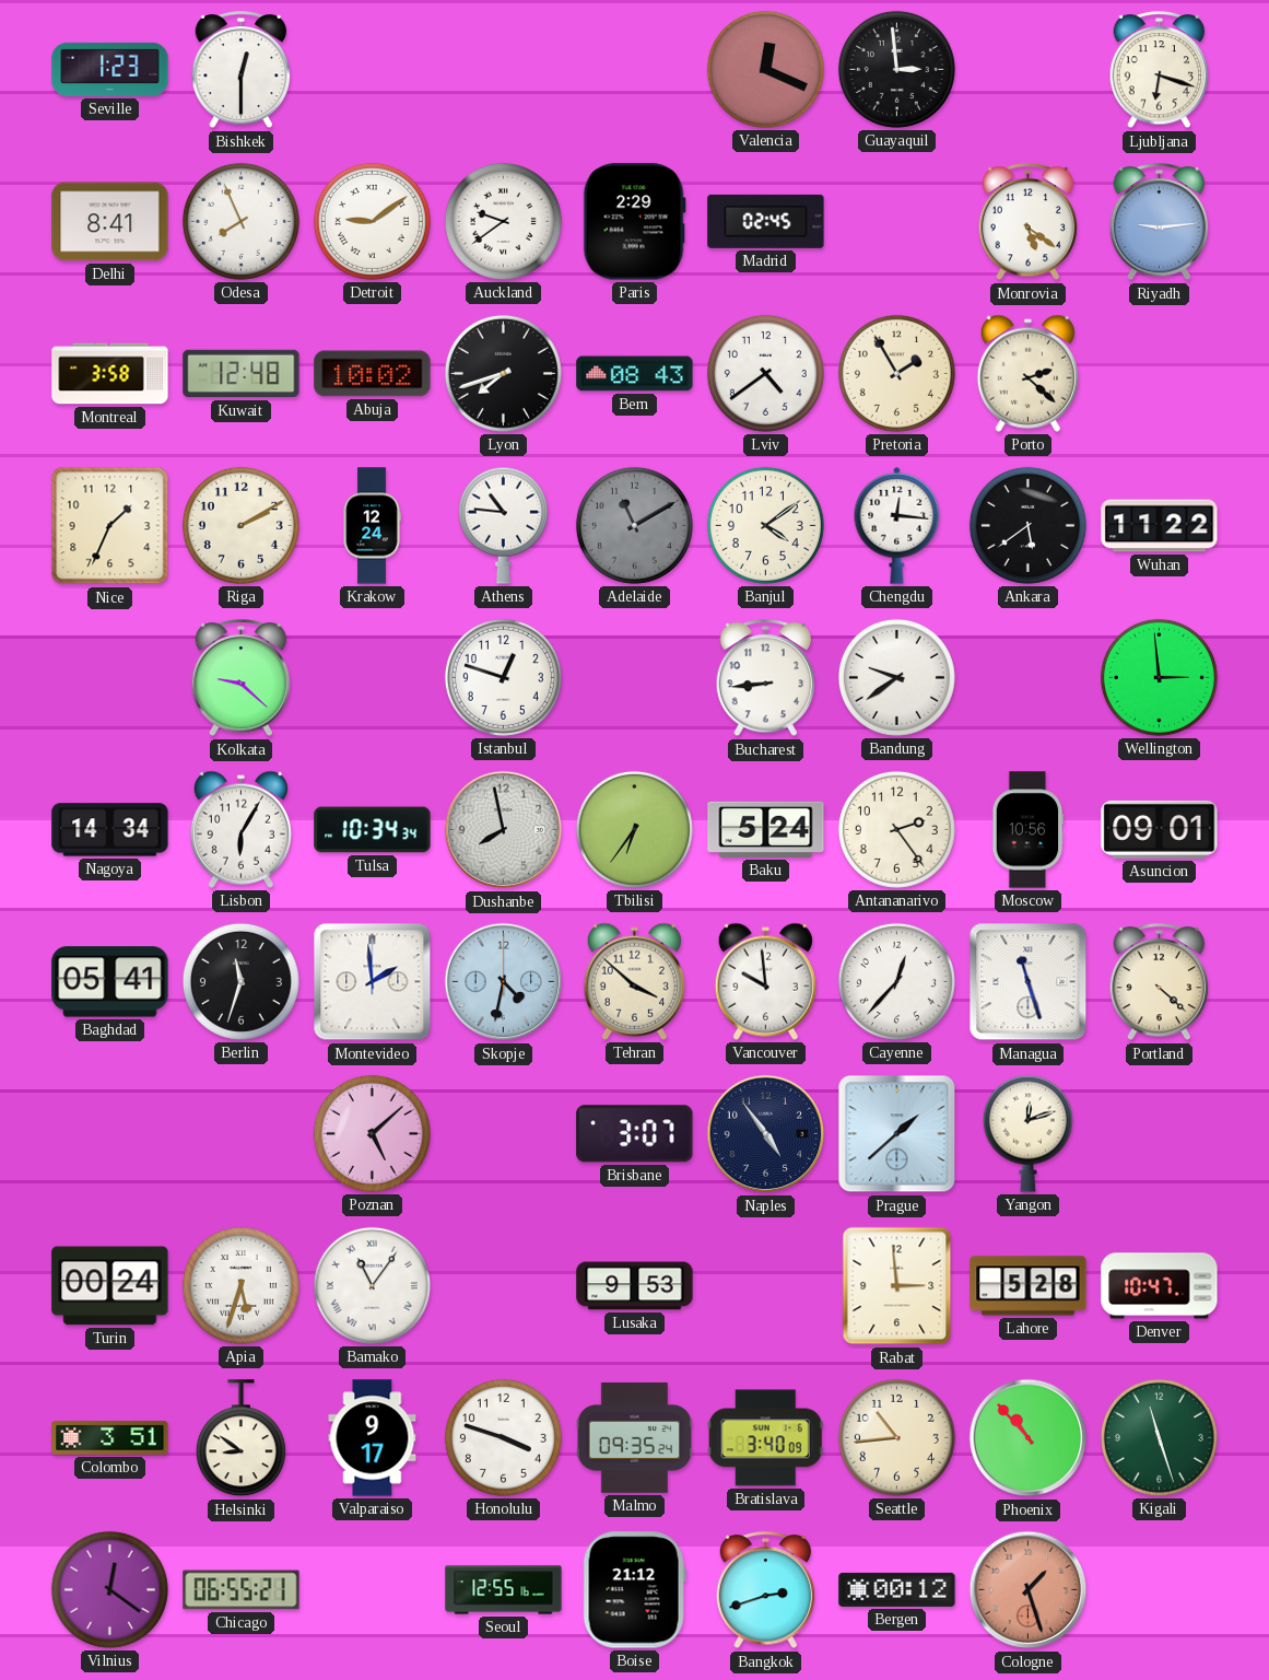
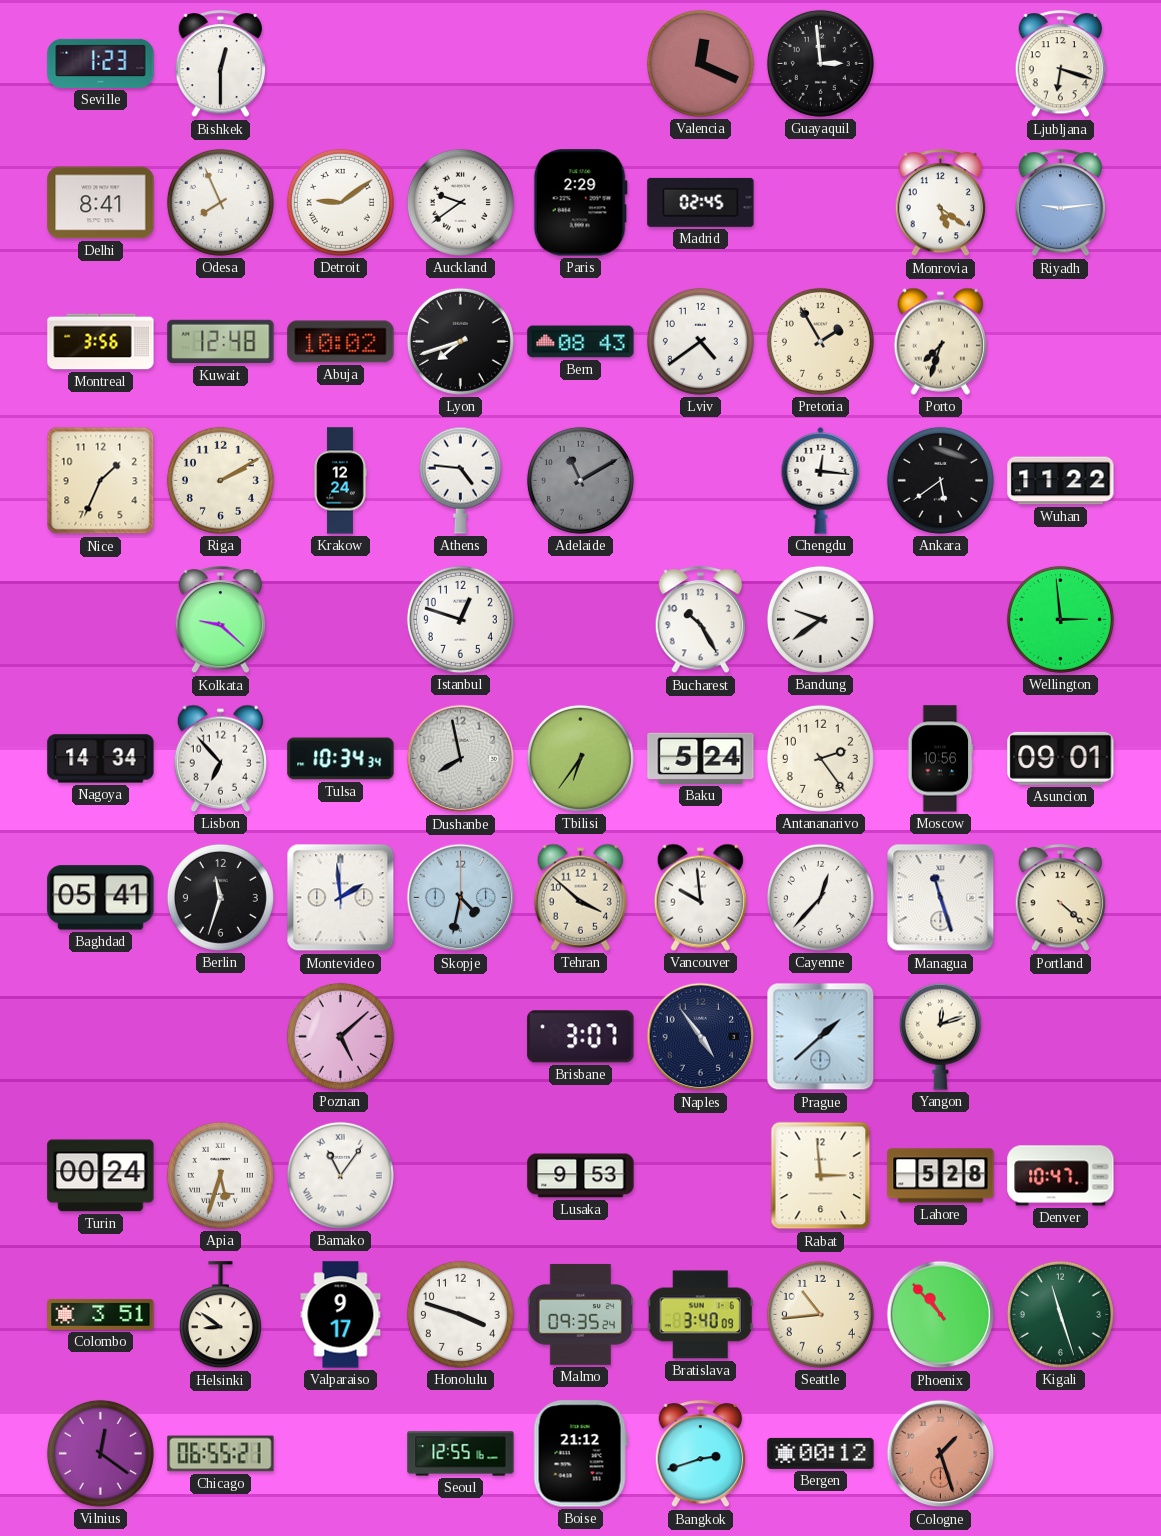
Montreal: 3:58 -> 3:56
Porto: 2:22 -> 7:33
Athens: 10:46 -> 4:46
Banjul: 4:09 -> none
Bucharest: 8:44 -> 10:25
Lisbon: 6:05 -> 6:53
